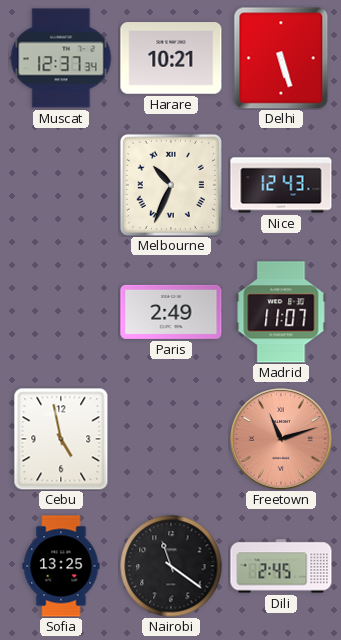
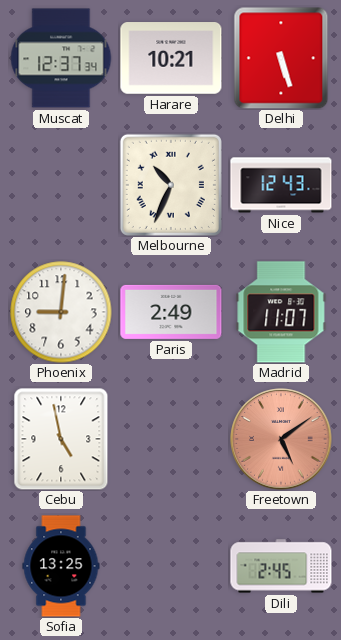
Phoenix: none -> 9:01
Freetown: 11:12 -> 5:09
Nairobi: 11:21 -> none
